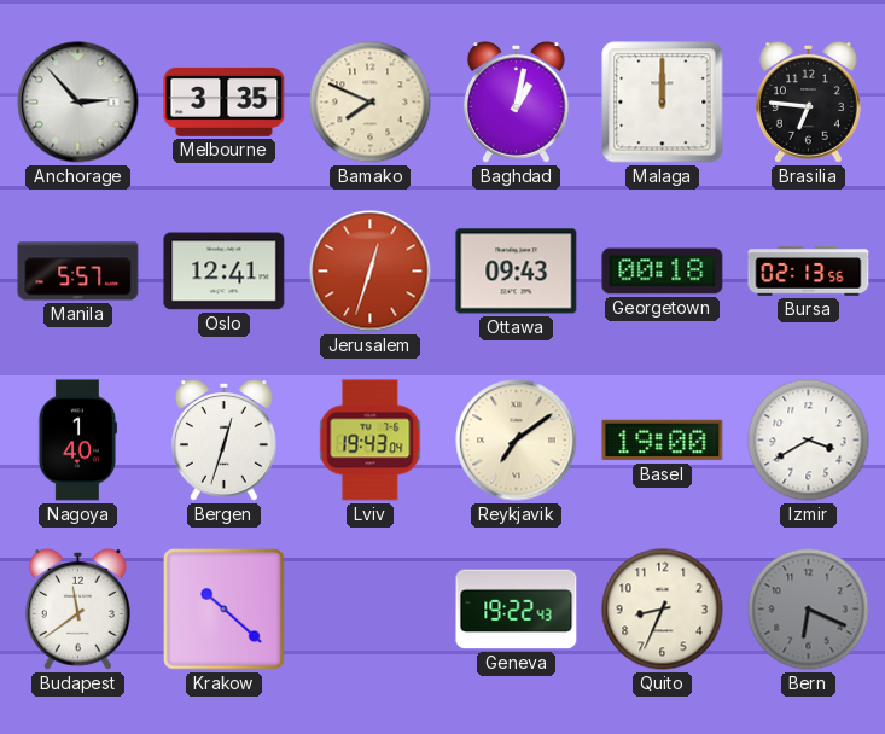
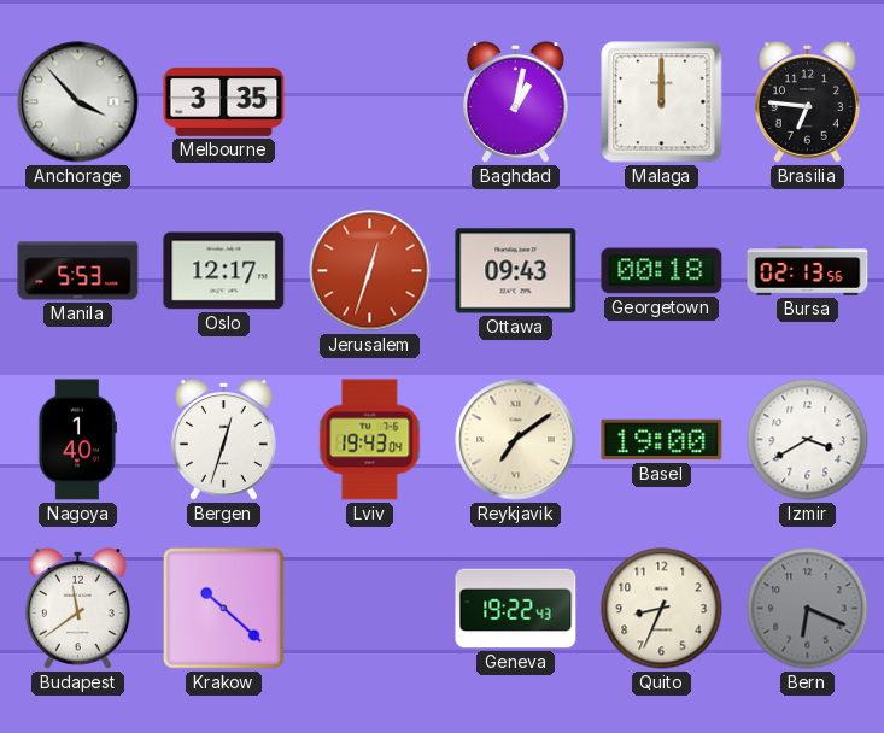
Anchorage: 2:53 -> 3:53
Bamako: 7:49 -> none
Manila: 5:57 -> 5:53
Oslo: 12:41 -> 12:17
